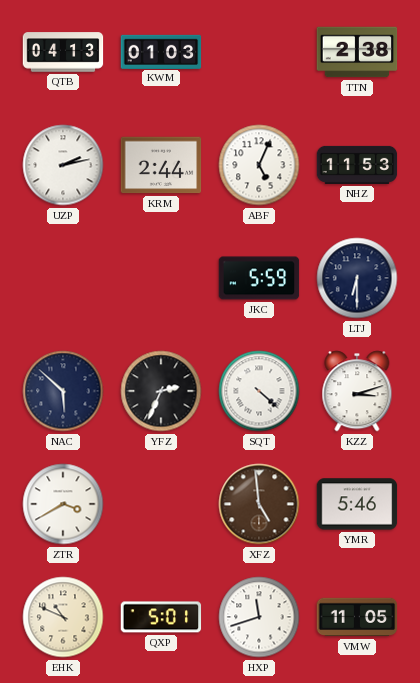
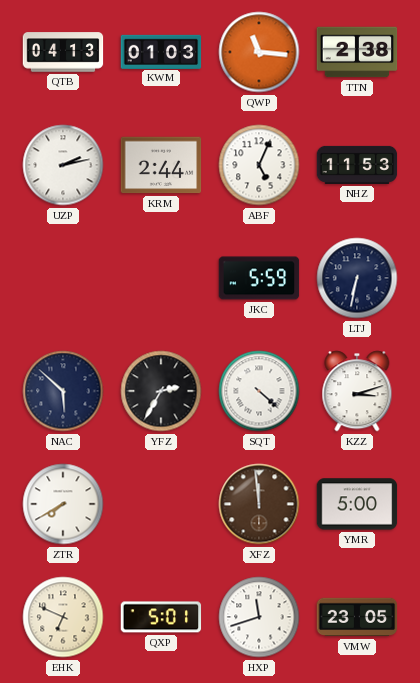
QWP: none -> 11:16
LTJ: 6:30 -> 6:32
YFZ: 2:34 -> 2:35
ZTR: 3:40 -> 7:40
XFZ: 4:59 -> 11:59
YMR: 5:46 -> 5:00
EHK: 10:49 -> 6:49
VMW: 11:05 -> 23:05
